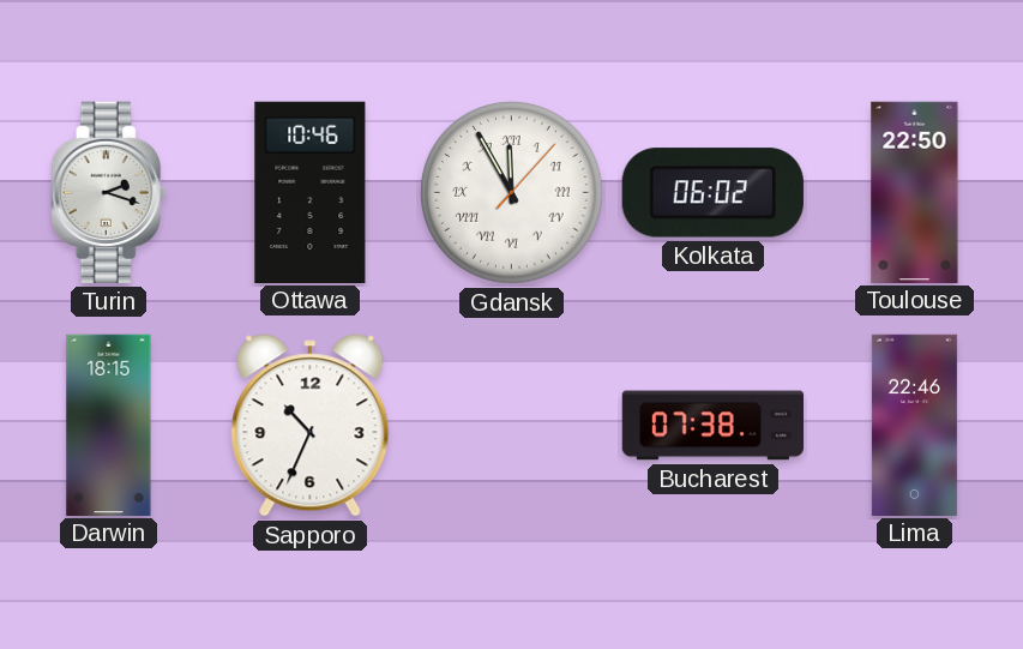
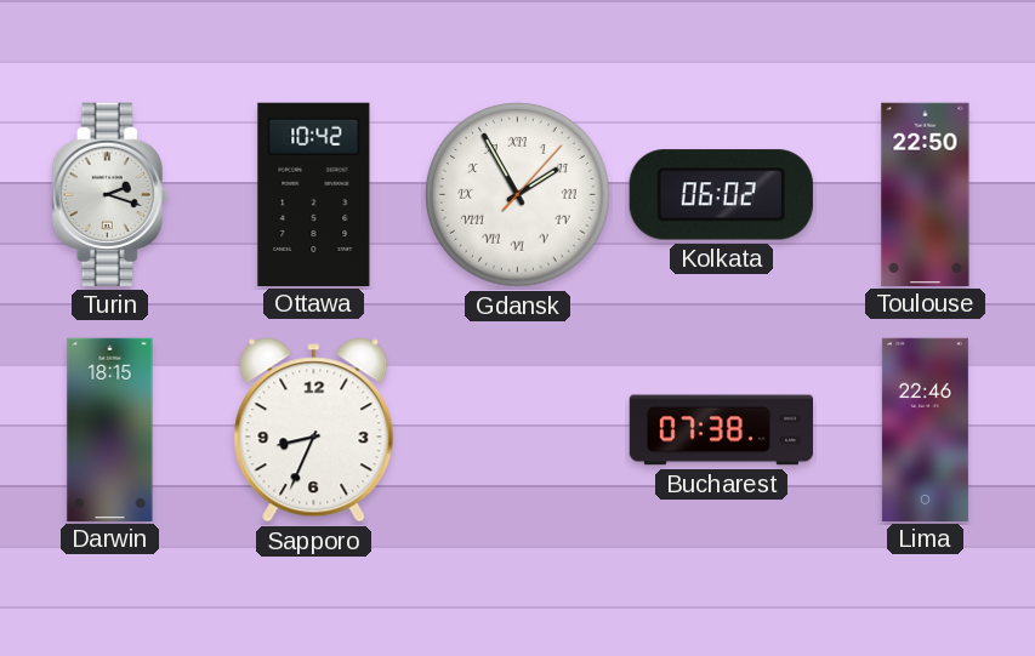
Ottawa: 10:46 -> 10:42
Gdansk: 11:55 -> 1:55
Sapporo: 10:34 -> 8:34
